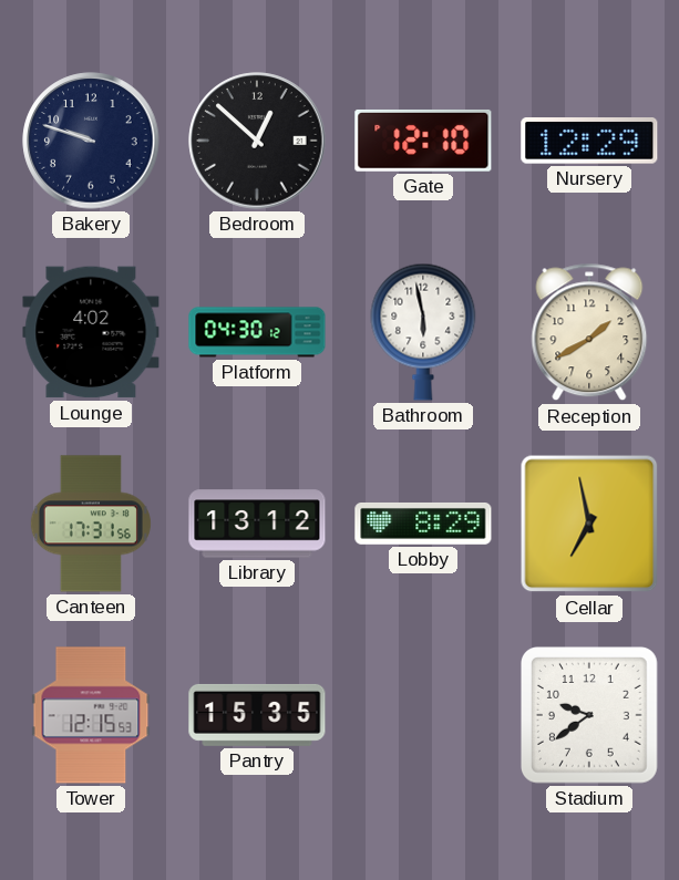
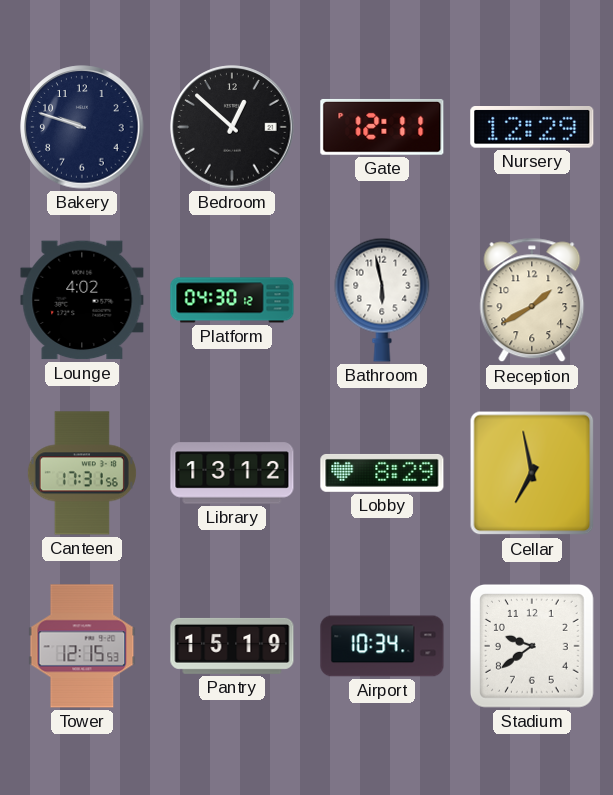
Gate: 12:10 -> 12:11
Pantry: 15:35 -> 15:19
Airport: none -> 10:34
